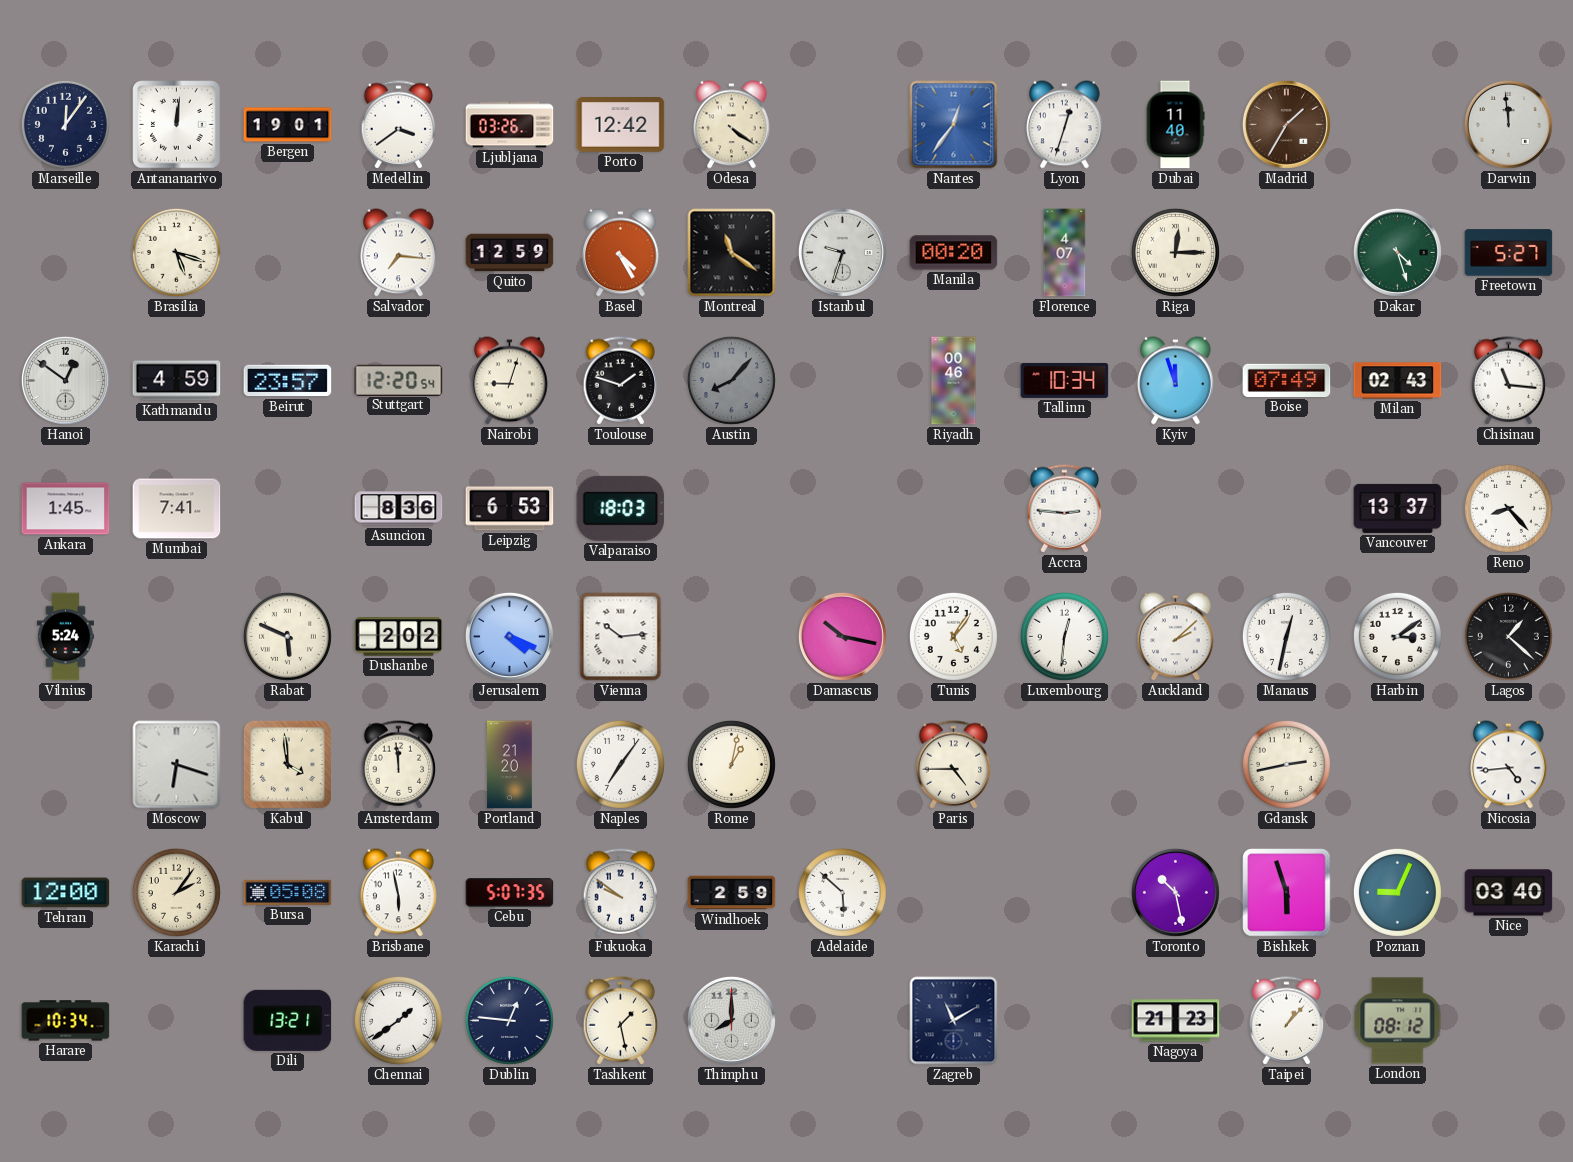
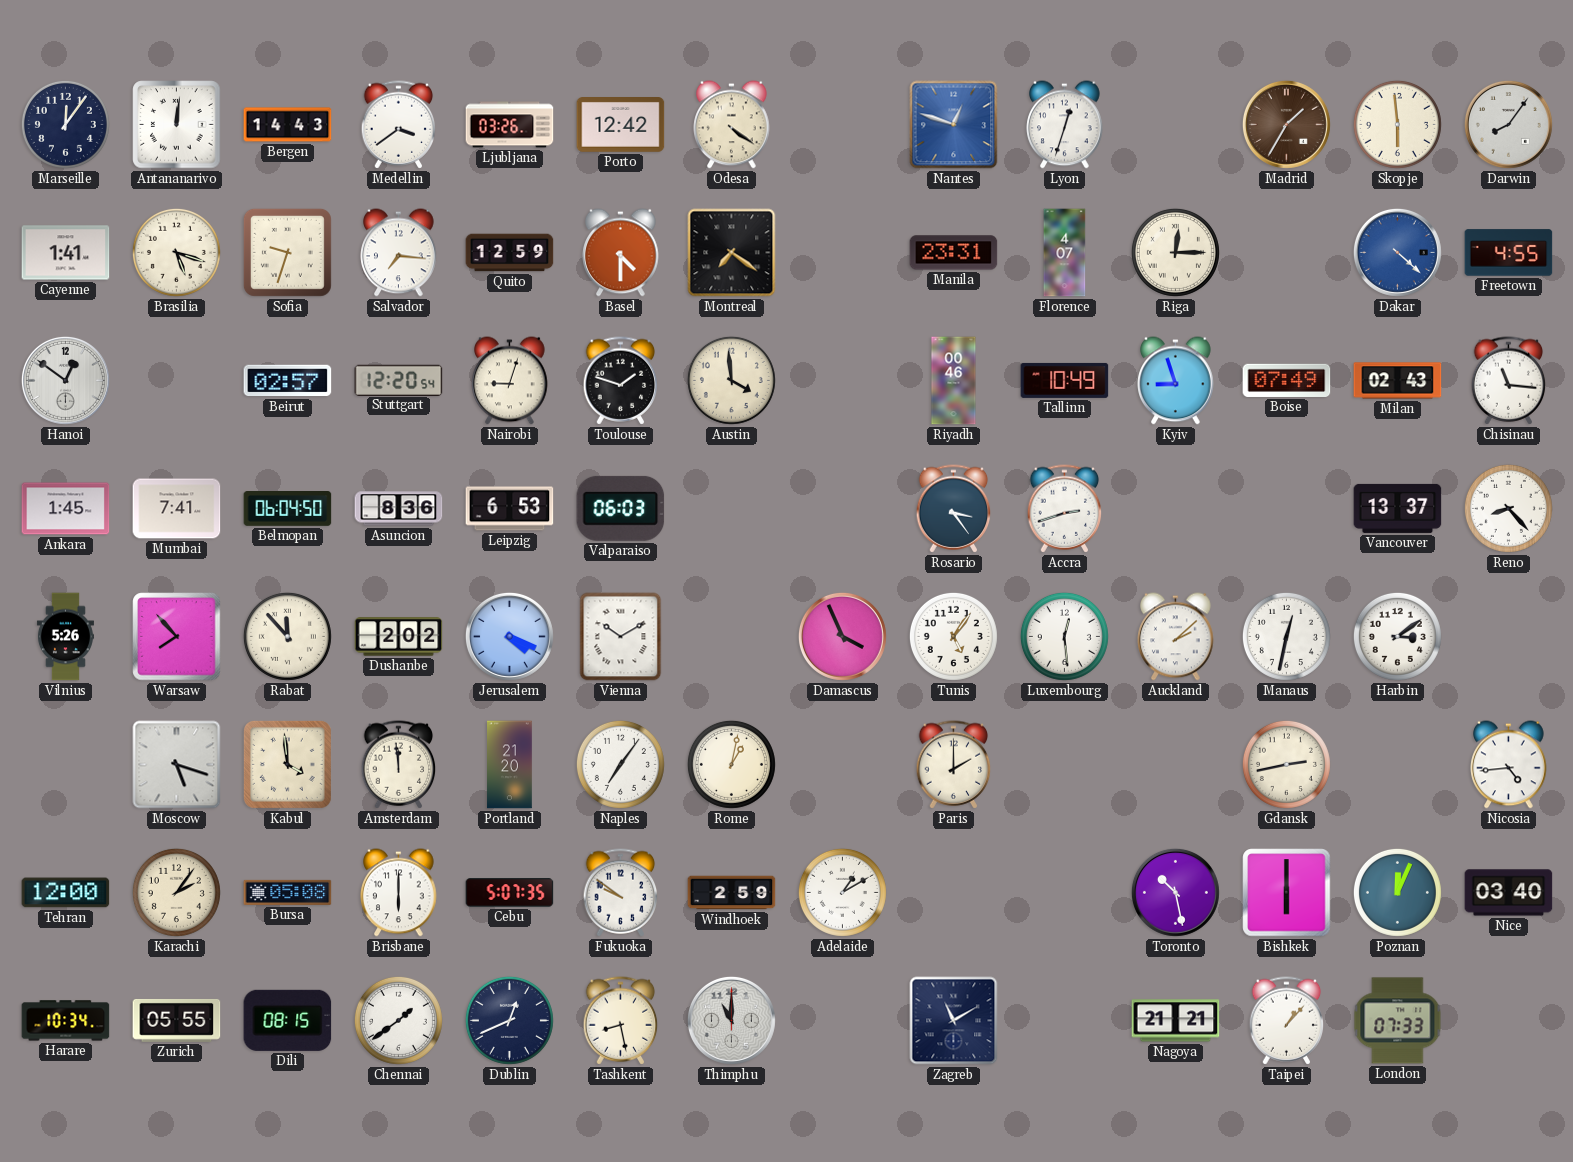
Bergen: 19:01 -> 14:43
Nantes: 12:36 -> 12:48
Dubai: 11:40 -> none
Skopje: none -> 5:59
Darwin: 11:59 -> 8:06
Cayenne: none -> 1:41
Sofia: none -> 9:33
Basel: 4:25 -> 4:30
Montreal: 11:21 -> 7:21
Istanbul: 9:33 -> none
Manila: 00:20 -> 23:31
Dakar: 4:27 -> 4:22
Dakar dial: green -> blue
Freetown: 5:27 -> 4:55
Kathmandu: 4:59 -> none
Beirut: 23:57 -> 02:57
Austin: 8:07 -> 3:59
Austin dial: grey -> cream
Tallinn: 10:34 -> 10:49
Kyiv: 11:57 -> 8:57
Belmopan: none -> 06:04
Valparaiso: 18:03 -> 06:03
Rosario: none -> 3:24
Accra: 2:46 -> 2:42
Vilnius: 5:24 -> 5:26
Warsaw: none -> 7:53
Rabat: 5:49 -> 11:53
Vienna: 10:14 -> 10:10
Damascus: 10:17 -> 3:56
Luxembourg: 12:31 -> 12:29
Lagos: 1:22 -> none
Moscow: 6:18 -> 5:18
Paris: 4:45 -> 2:00
Brisbane: 5:58 -> 6:00
Adelaide: 5:52 -> 1:10
Bishkek: 5:57 -> 6:00
Poznan: 9:04 -> 12:04
Zurich: none -> 05:55
Dili: 13:21 -> 08:15
Dublin: 12:46 -> 12:41
Tashkent: 1:28 -> 8:28
Thimphu: 8:00 -> 11:00
Nagoya: 21:23 -> 21:21
London: 08:12 -> 07:33
